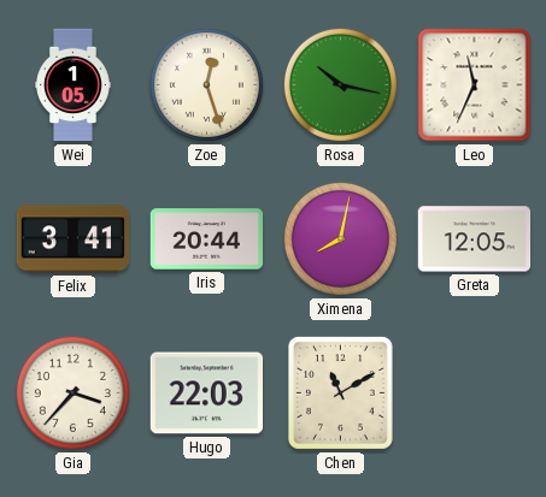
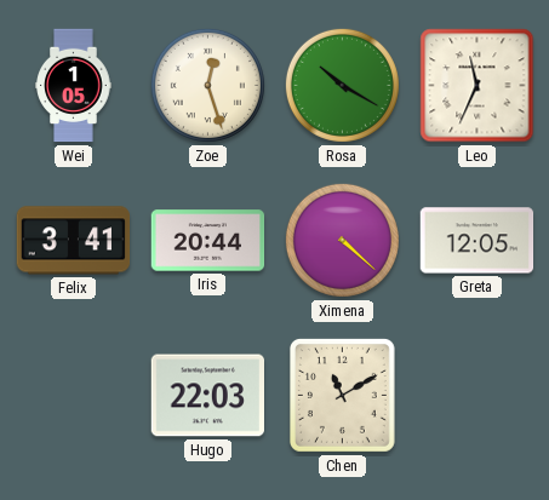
Rosa: 10:17 -> 10:20
Ximena: 8:02 -> 4:22
Gia: 3:37 -> none
